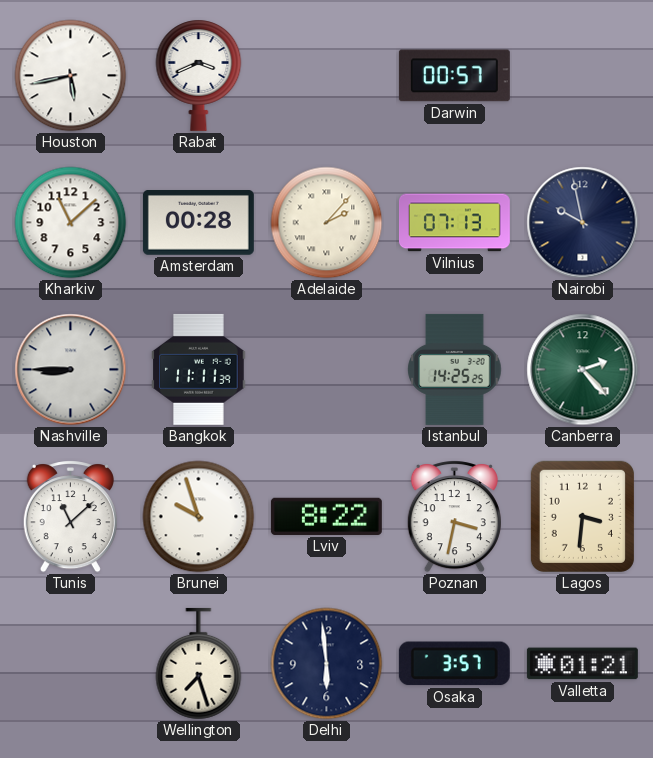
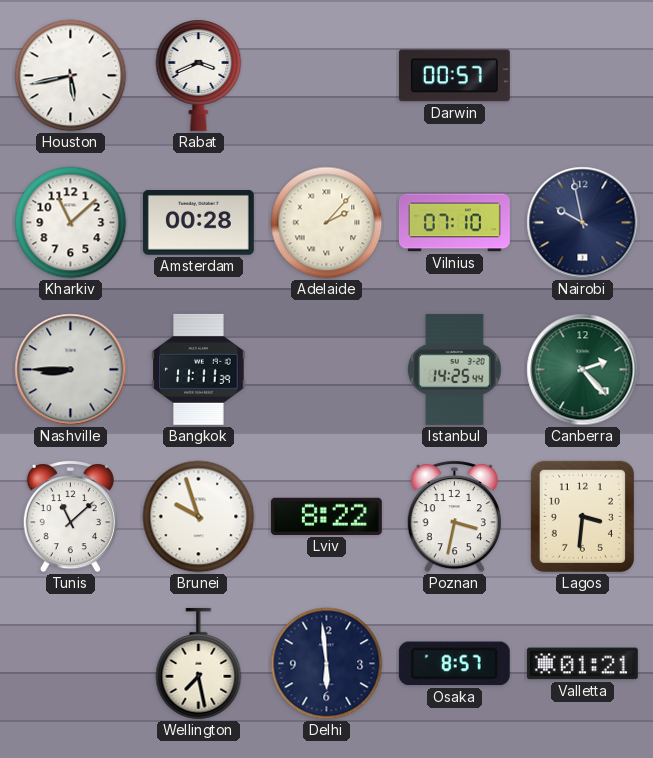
Vilnius: 07:13 -> 07:10
Istanbul: 14:25:25 -> 14:25:44
Wellington: 7:27 -> 7:28
Osaka: 3:57 -> 8:57
